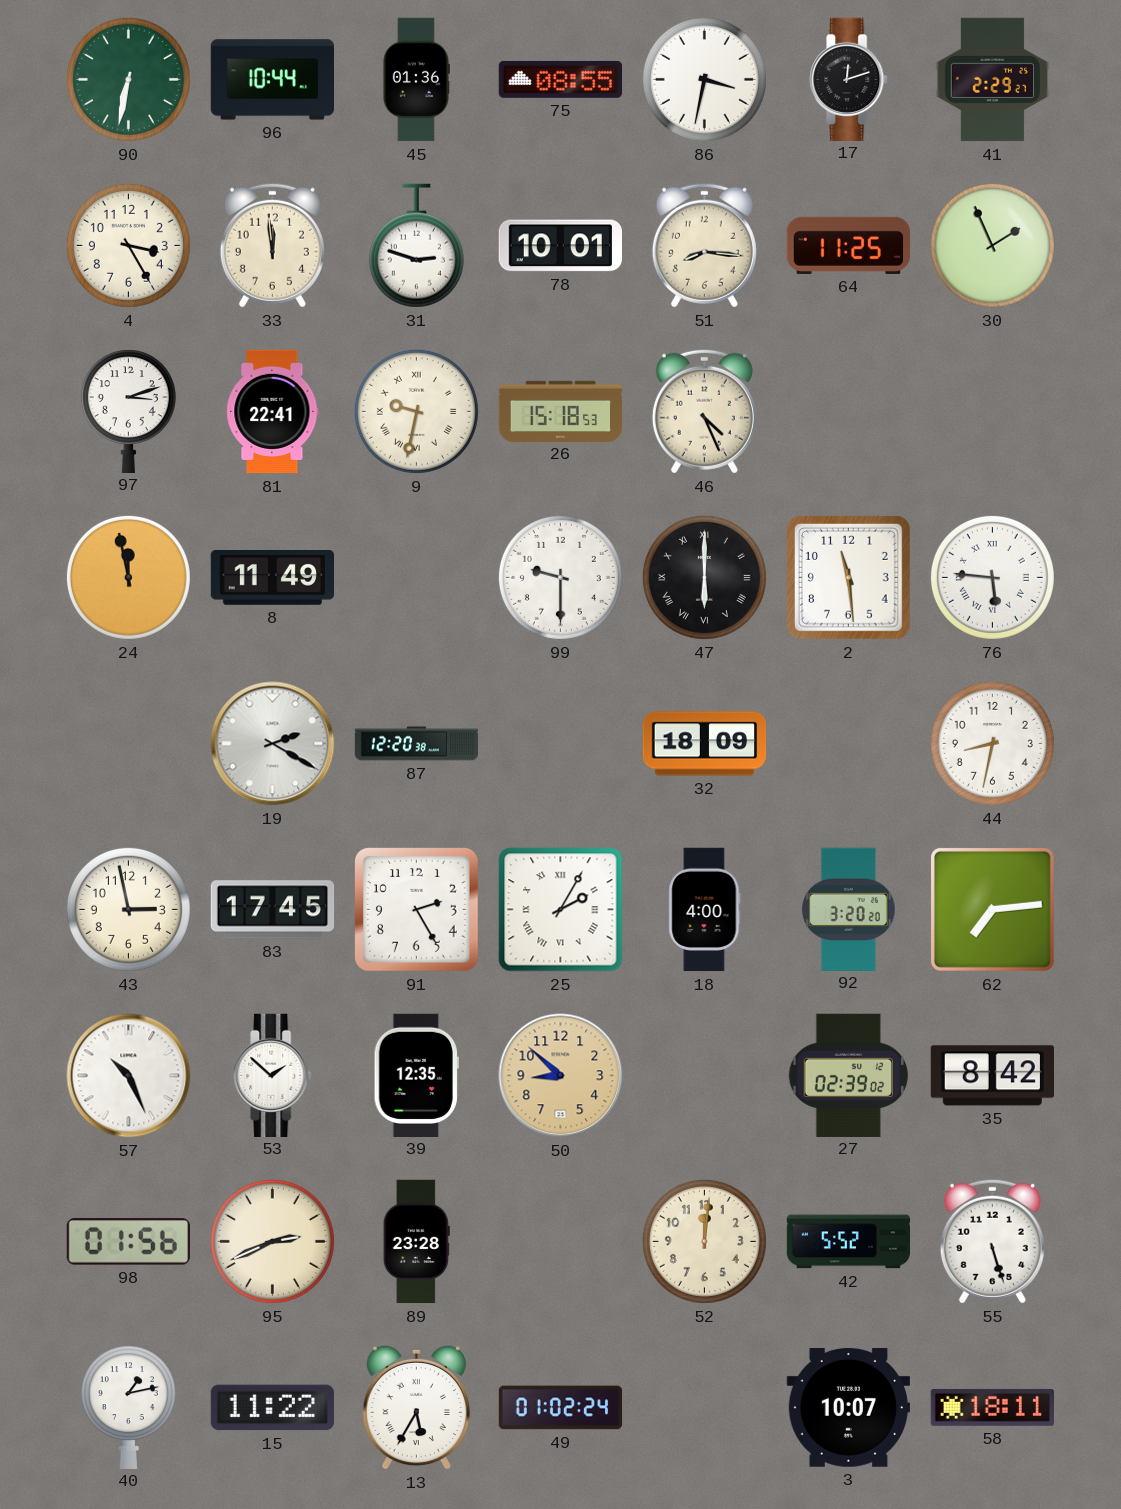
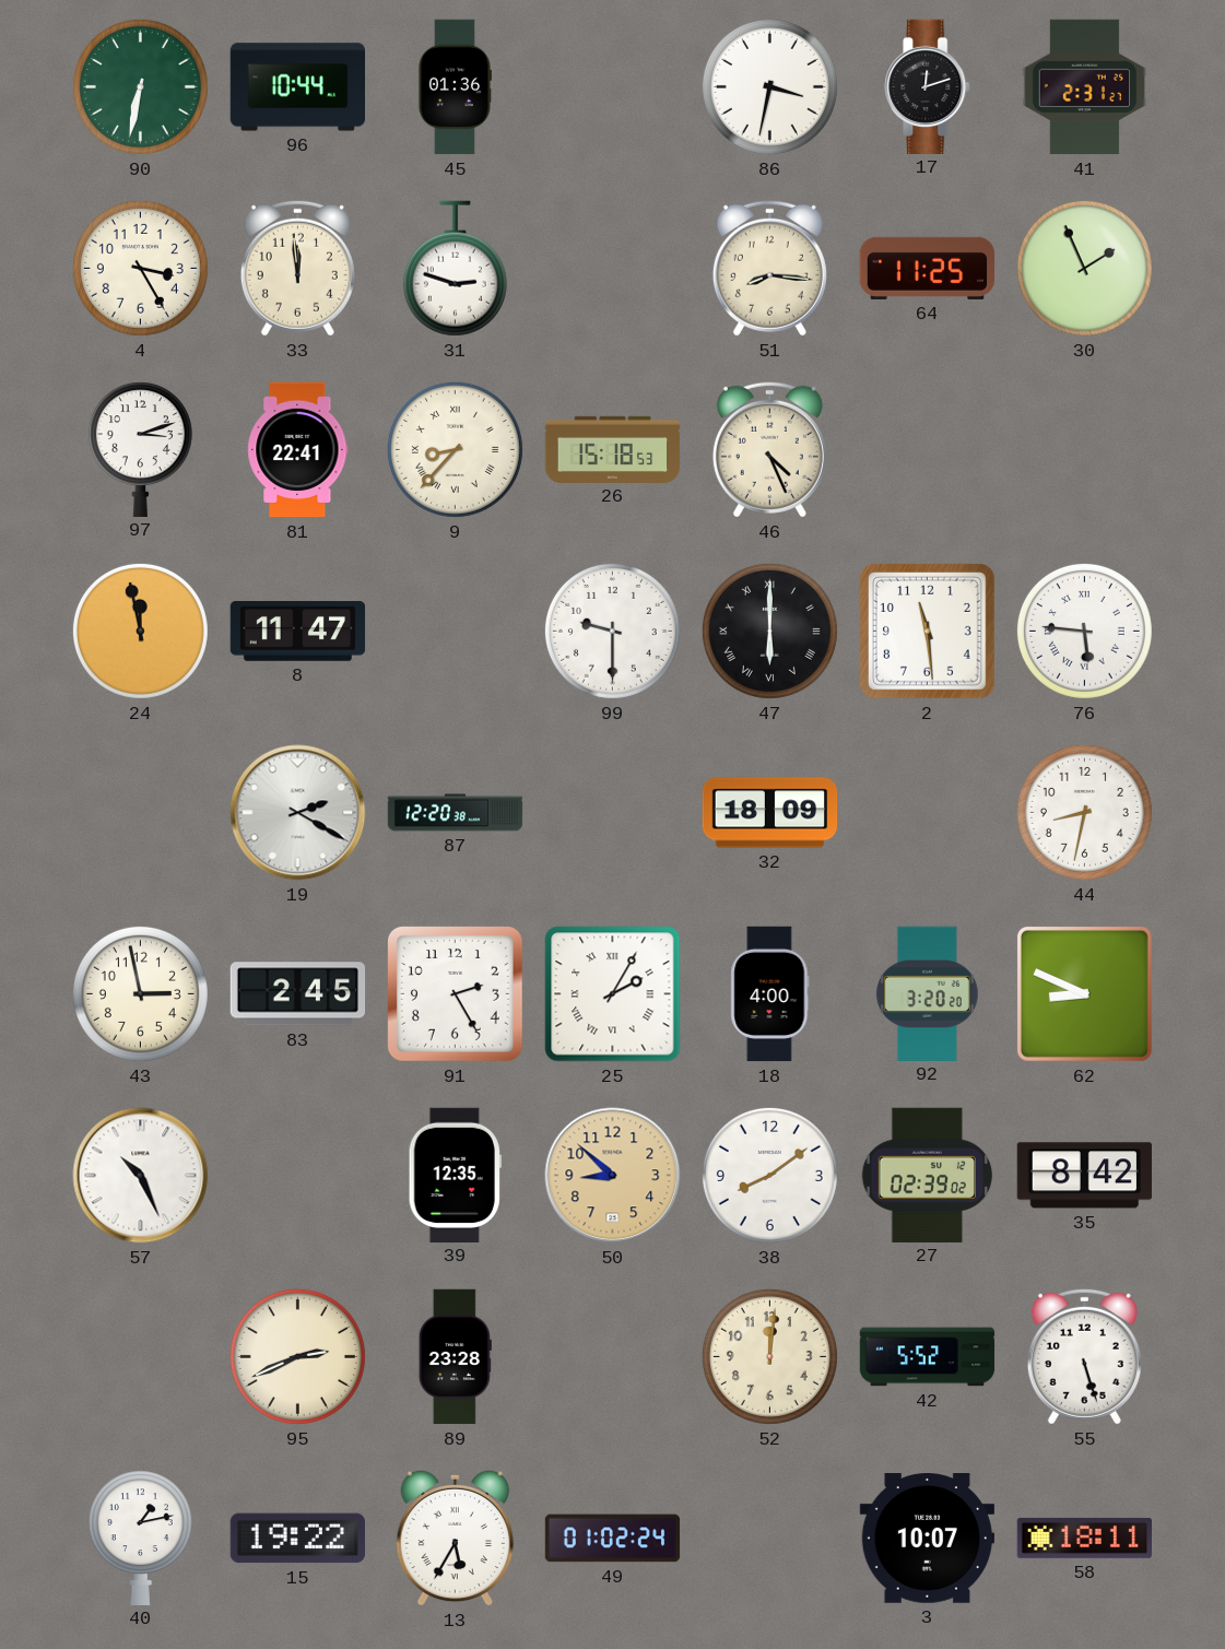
75: 08:55 -> none
41: 2:29 -> 2:31
78: 10:01 -> none
9: 9:32 -> 8:37
8: 11:49 -> 11:47
83: 17:45 -> 2:45
62: 7:14 -> 8:49
53: 1:52 -> none
38: none -> 8:09
98: 01:56 -> none
15: 11:22 -> 19:22
